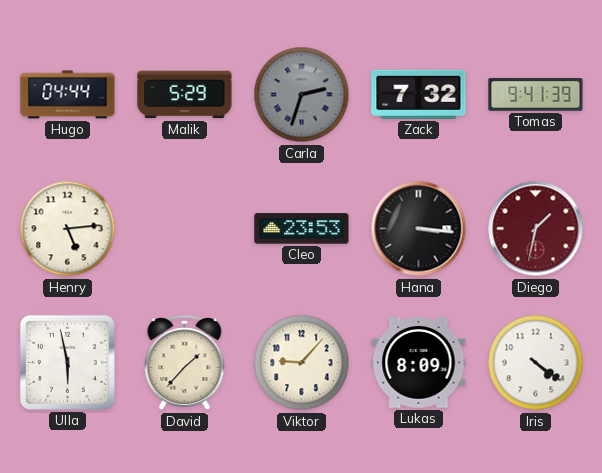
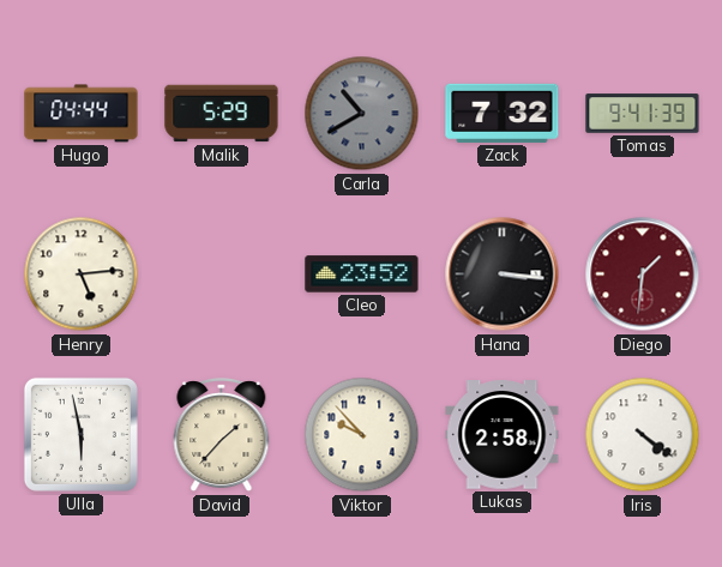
Carla: 2:33 -> 10:40
Cleo: 23:53 -> 23:52
Diego: 1:32 -> 1:31
Viktor: 9:07 -> 9:53
Lukas: 8:09 -> 2:58
